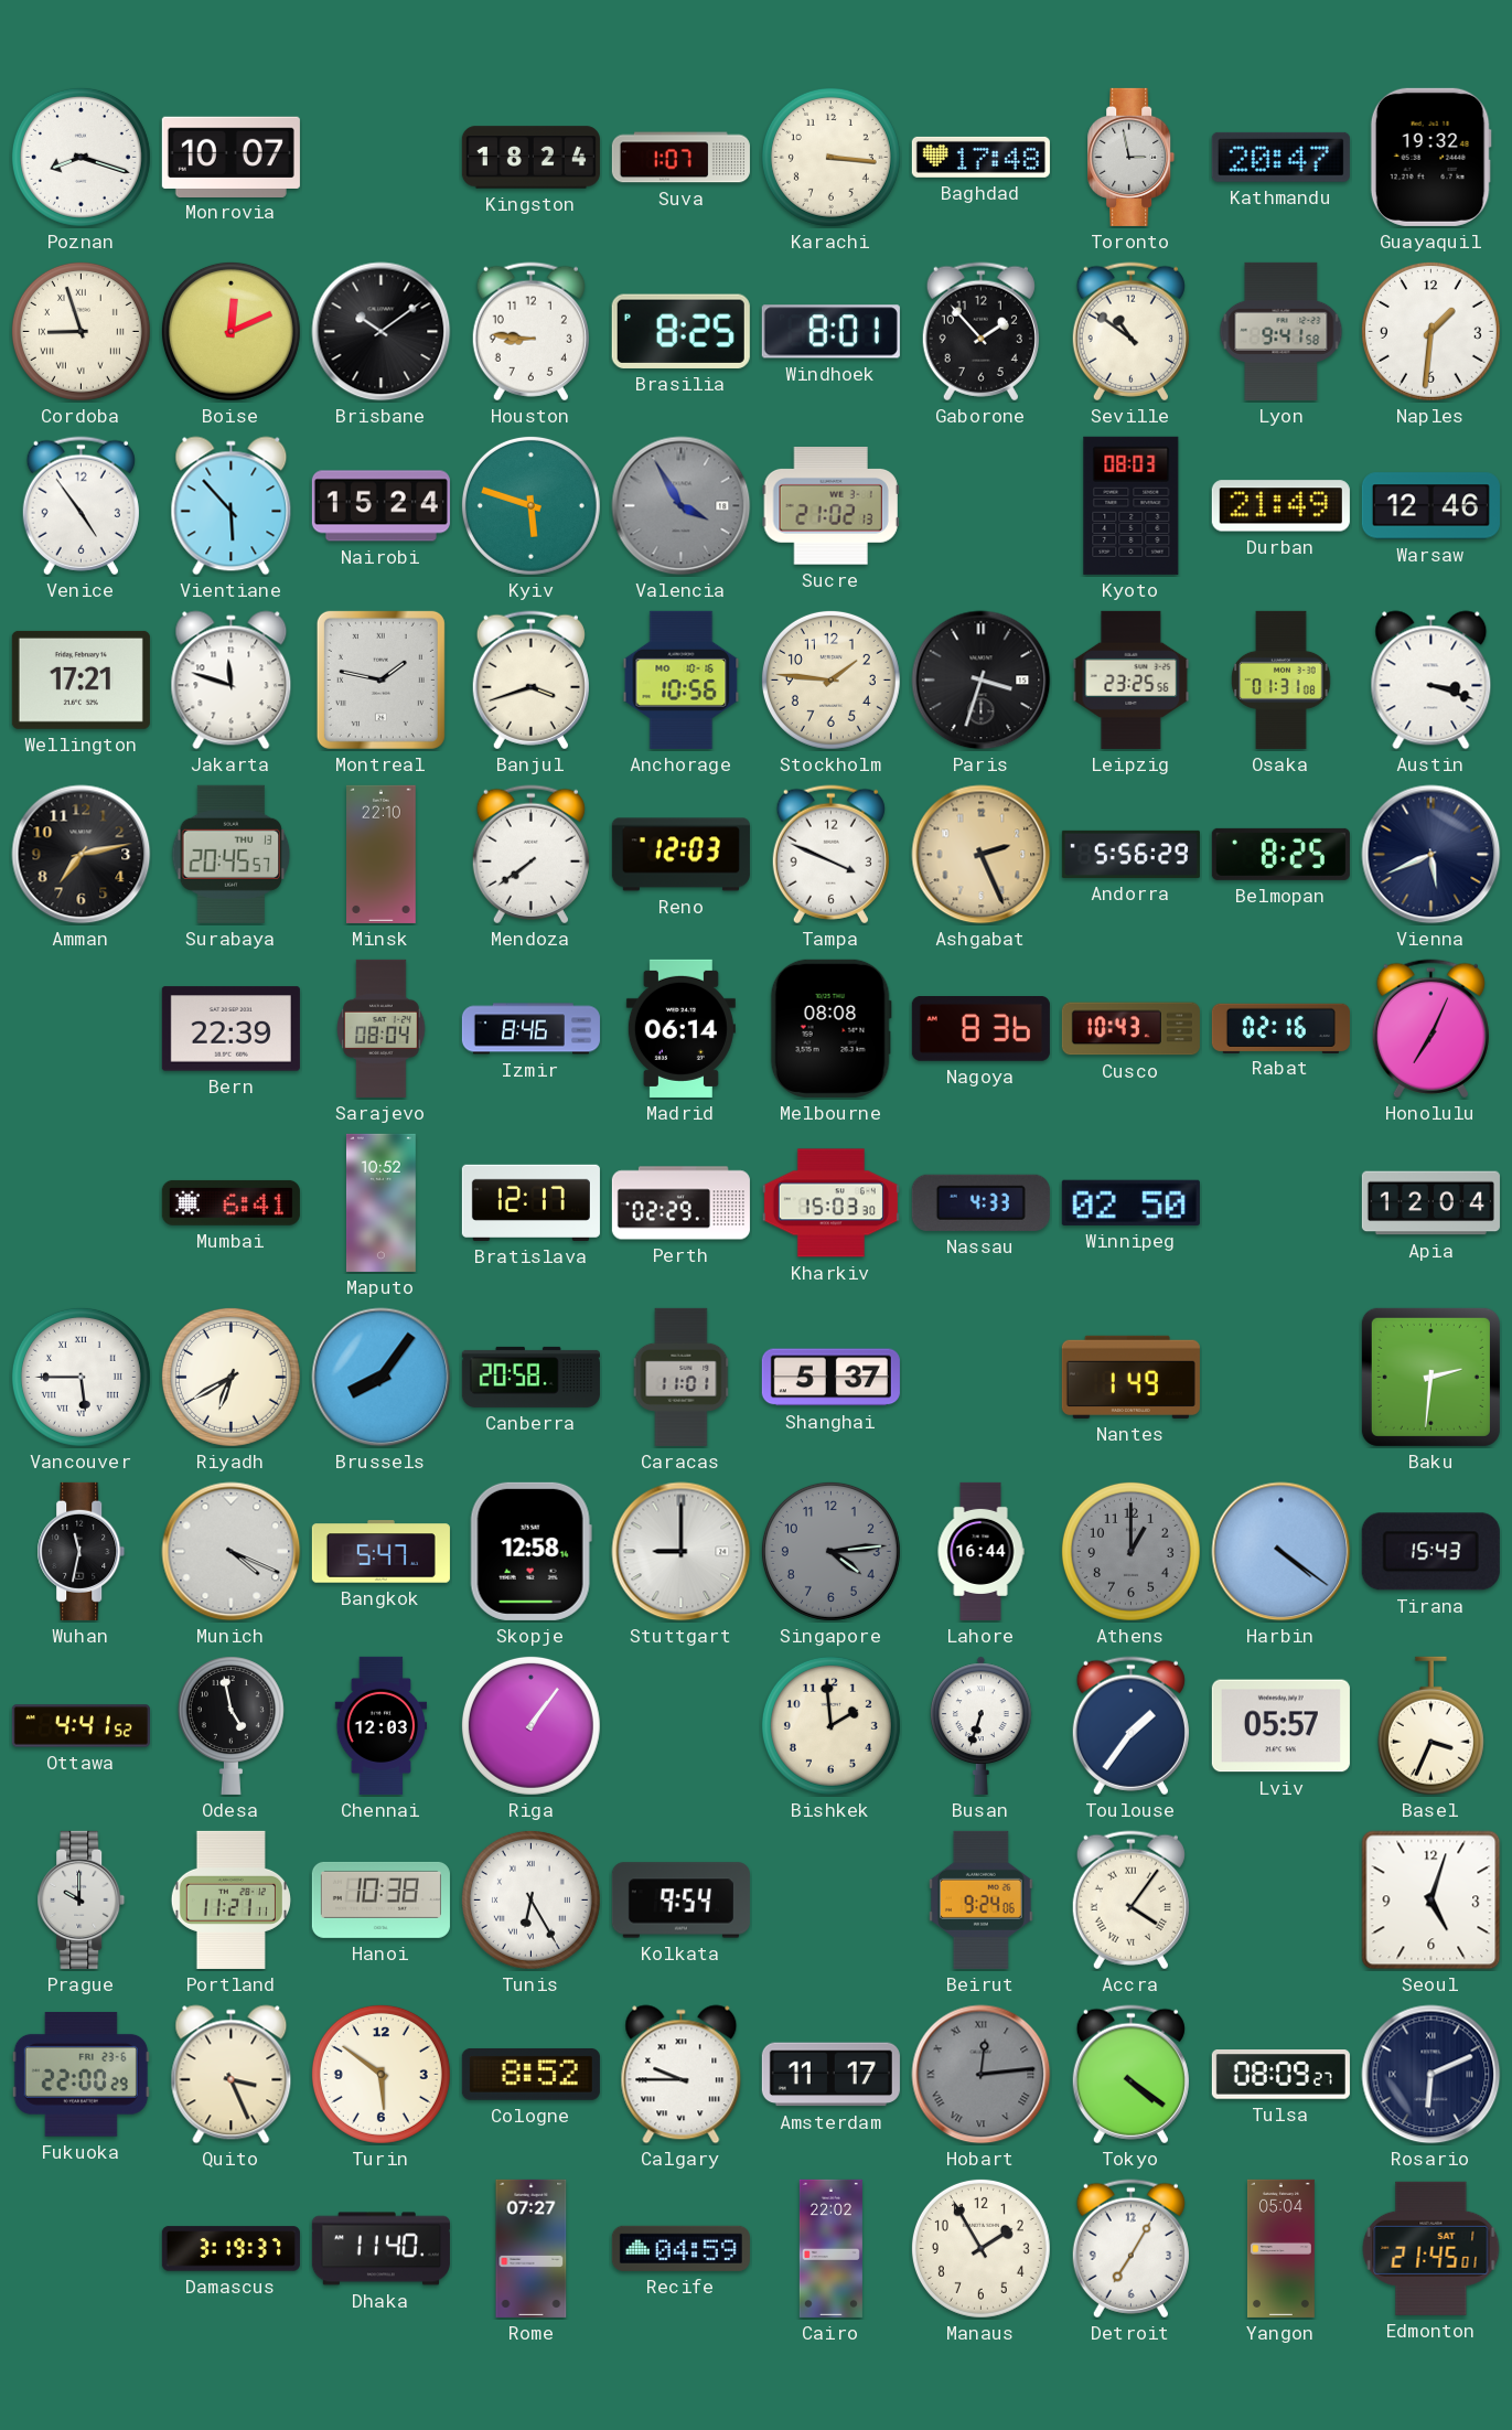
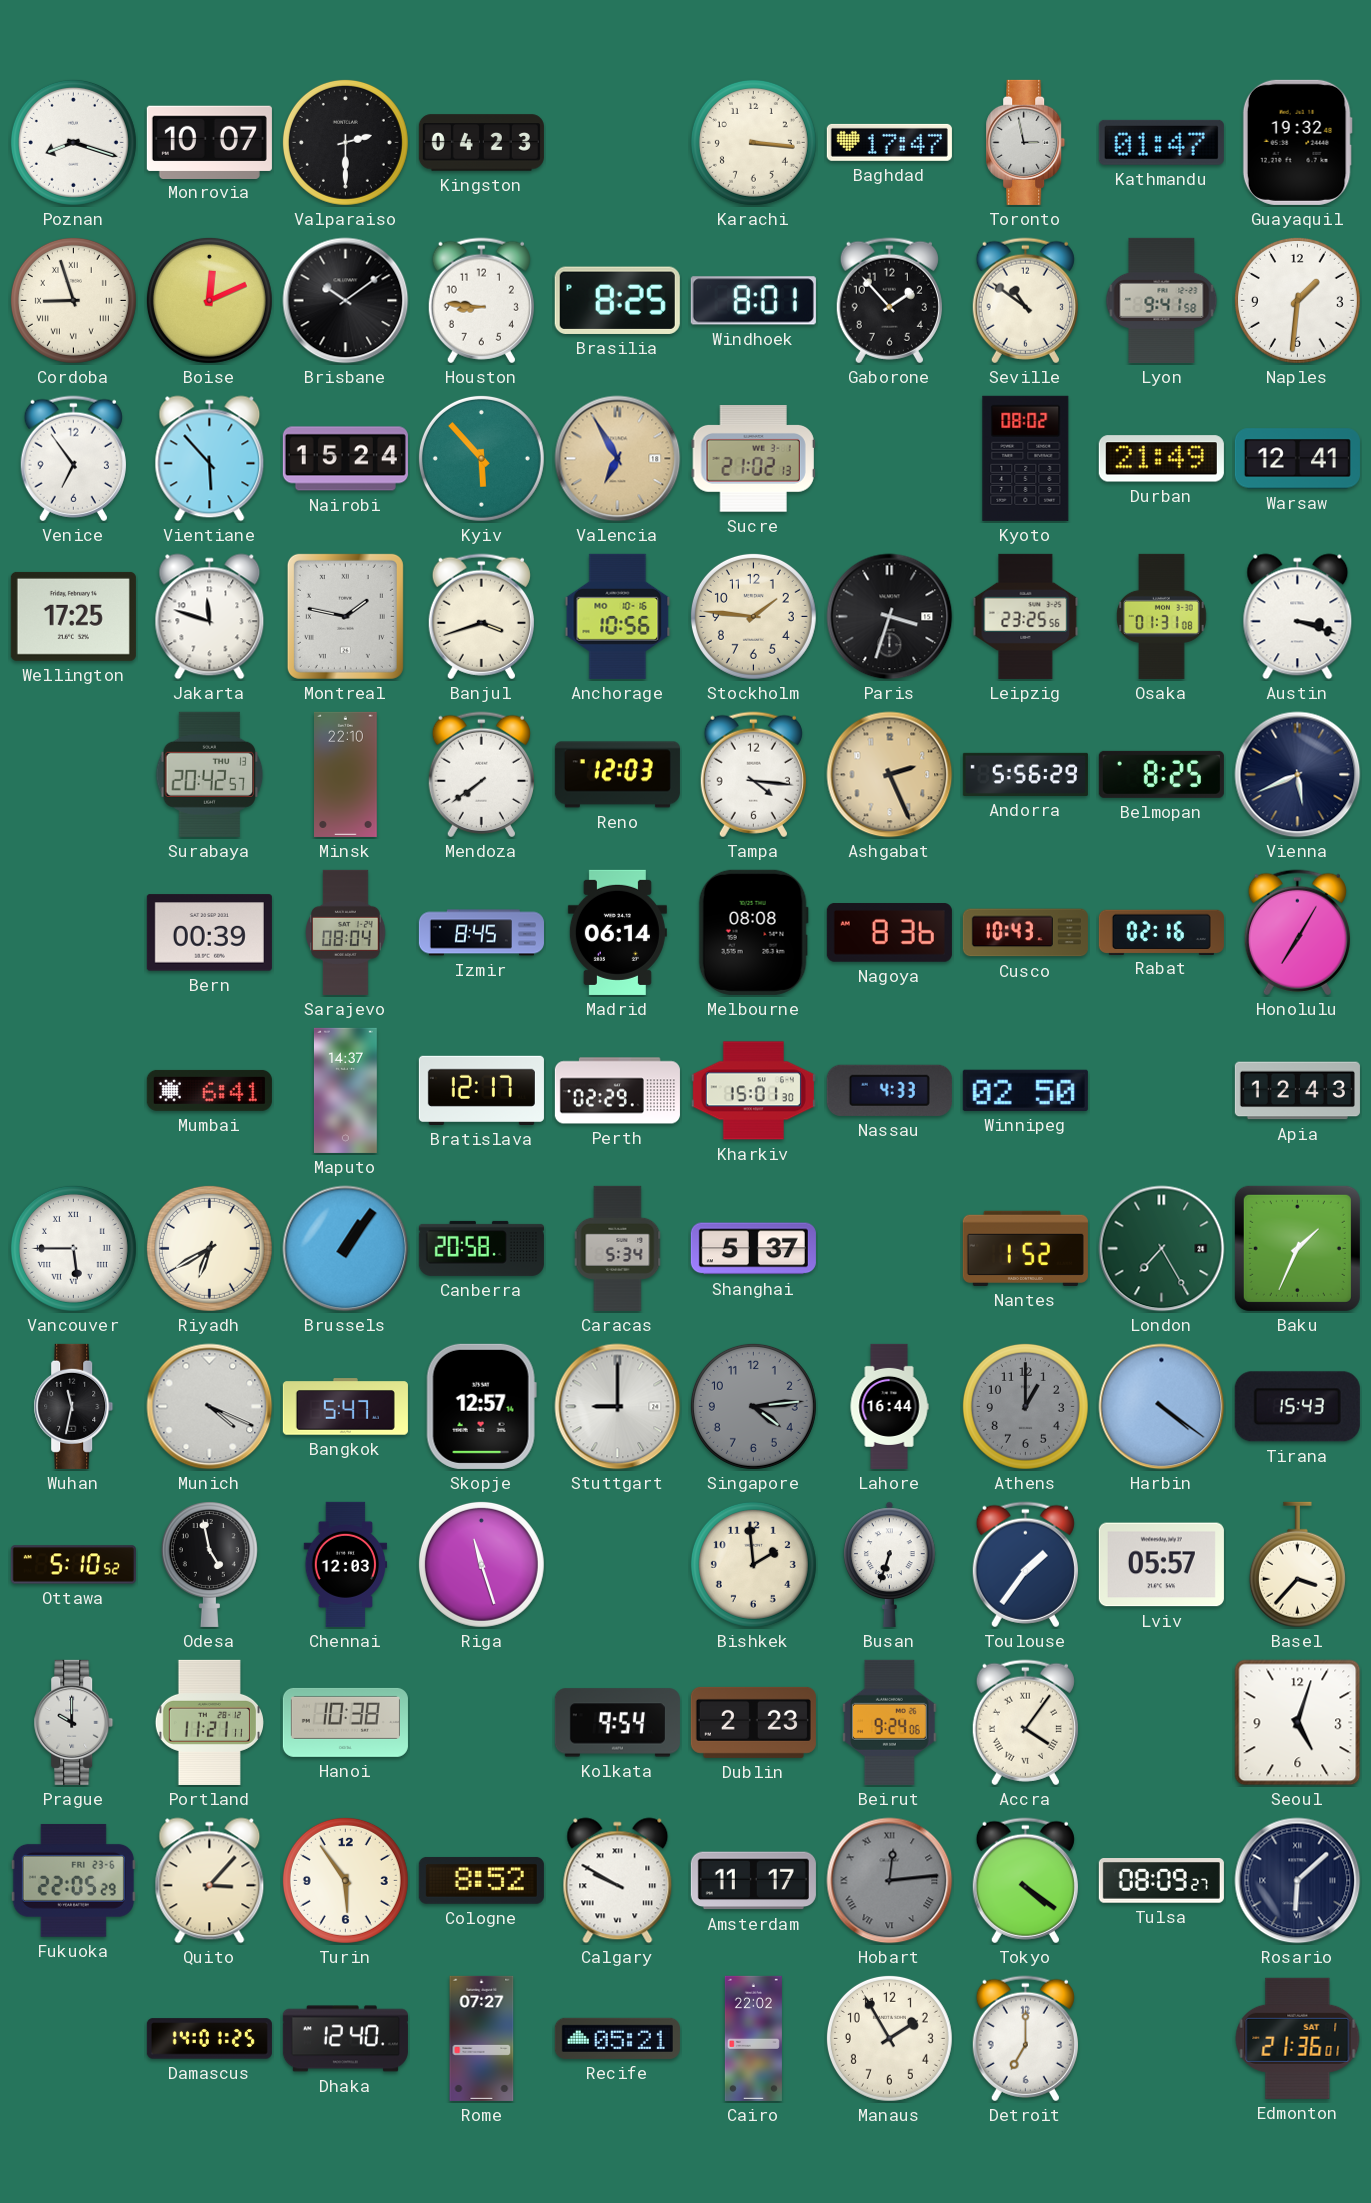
Valparaiso: none -> 2:30
Kingston: 18:24 -> 04:23
Suva: 1:07 -> none
Baghdad: 17:48 -> 17:47
Kathmandu: 20:47 -> 01:47
Venice: 4:54 -> 6:54
Kyiv: 5:48 -> 5:53
Valencia: 3:55 -> 6:55
Valencia dial: grey -> champagne
Kyoto: 08:03 -> 08:02
Warsaw: 12:46 -> 12:41
Wellington: 17:21 -> 17:25
Amman: 7:13 -> none
Surabaya: 20:45 -> 20:42
Tampa: 3:49 -> 4:16
Bern: 22:39 -> 00:39
Izmir: 8:46 -> 8:45
Honolulu: 7:04 -> 7:05
Maputo: 10:52 -> 14:37
Kharkiv: 15:03 -> 15:01
Apia: 12:04 -> 12:43
Brussels: 8:06 -> 1:06
Caracas: 11:01 -> 5:34
Nantes: 1:49 -> 1:52
London: none -> 7:25
Baku: 2:31 -> 1:34
Skopje: 12:58 -> 12:57
Ottawa: 4:41 -> 5:10
Riga: 1:06 -> 11:27
Basel: 3:34 -> 3:37
Tunis: 6:25 -> none
Dublin: none -> 2:23
Fukuoka: 22:00 -> 22:05
Quito: 3:26 -> 3:07
Turin: 5:51 -> 5:54
Calgary: 9:45 -> 9:50
Rosario: 6:11 -> 6:08
Damascus: 3:19 -> 14:01
Dhaka: 11:40 -> 12:40
Recife: 04:59 -> 05:21
Detroit: 7:05 -> 7:00
Yangon: 05:04 -> none
Edmonton: 21:45 -> 21:36
